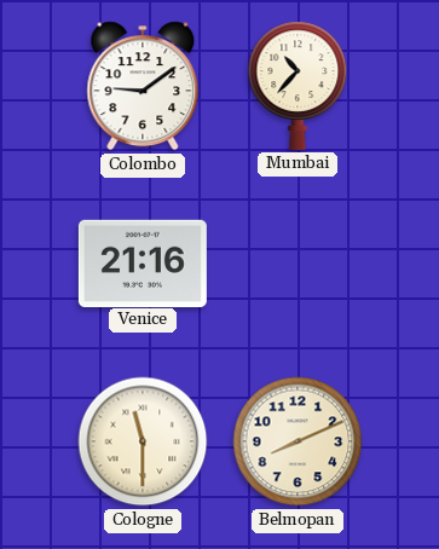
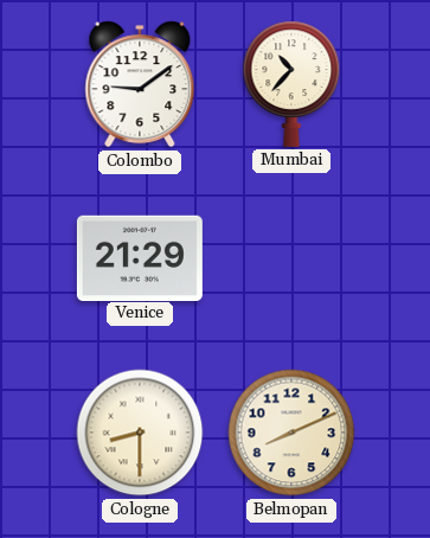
Venice: 21:16 -> 21:29
Cologne: 11:30 -> 8:30
